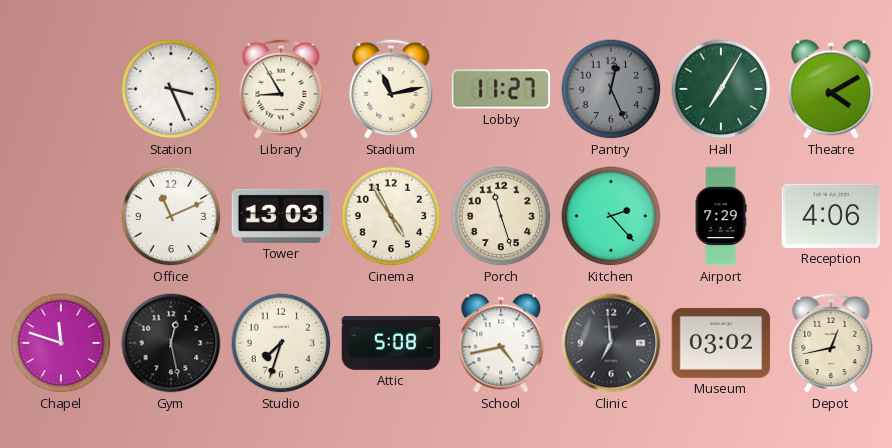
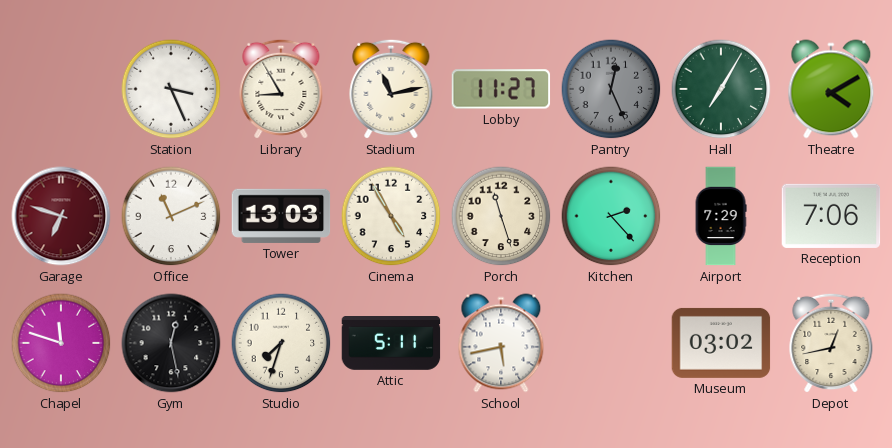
Garage: none -> 6:48
Reception: 4:06 -> 7:06
Attic: 5:08 -> 5:11
School: 4:43 -> 5:43
Clinic: 6:59 -> none
